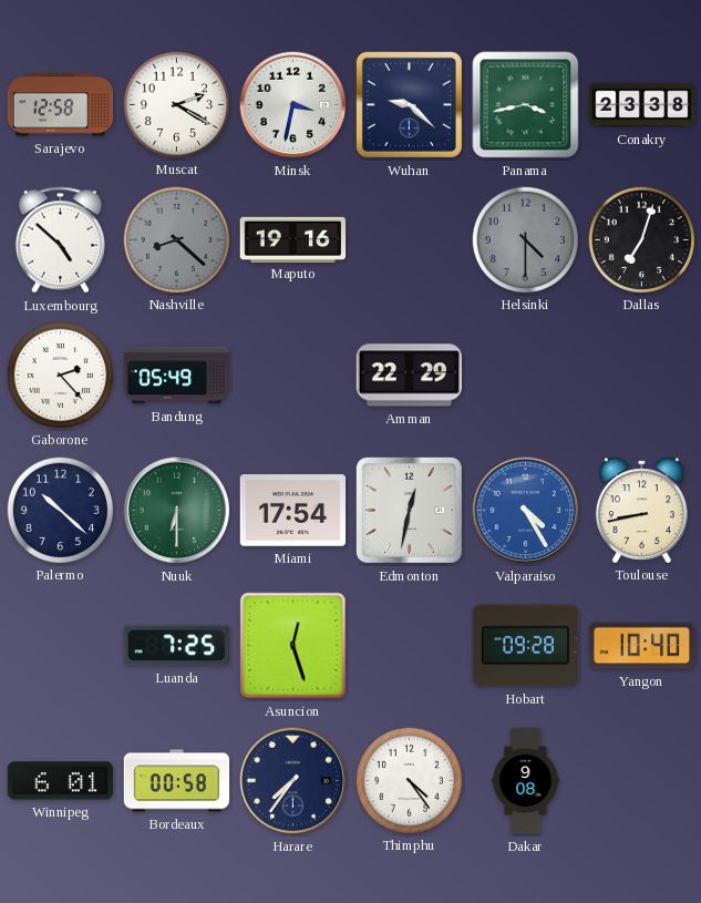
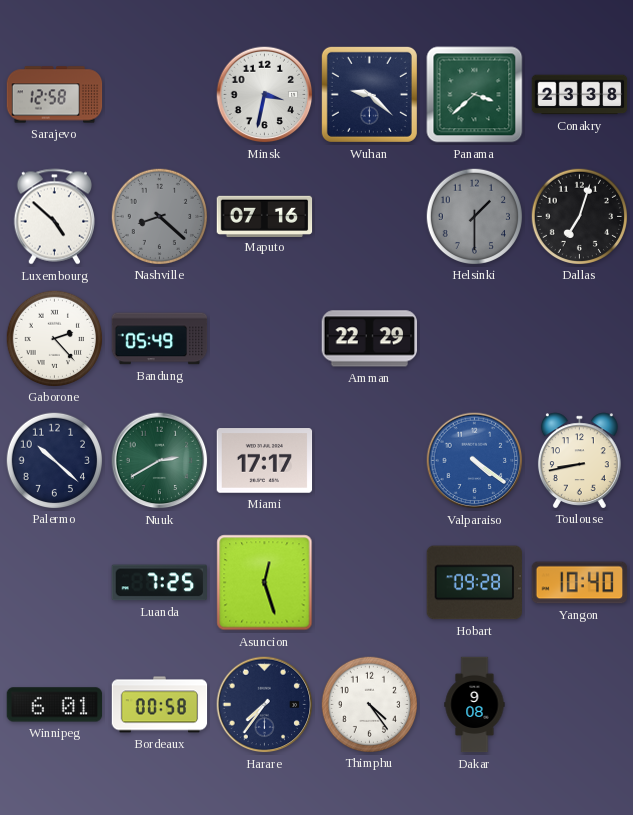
Muscat: 2:20 -> none
Panama: 3:43 -> 3:38
Maputo: 19:16 -> 07:16
Helsinki: 4:30 -> 1:30
Nuuk: 6:30 -> 2:40
Miami: 17:54 -> 17:17
Edmonton: 12:32 -> none
Valparaiso: 4:25 -> 4:21
